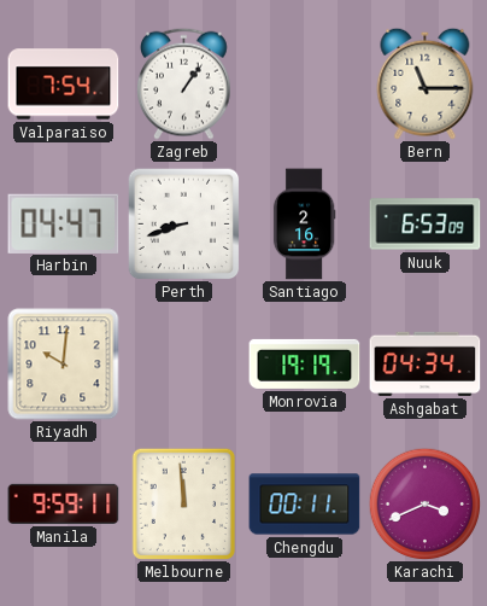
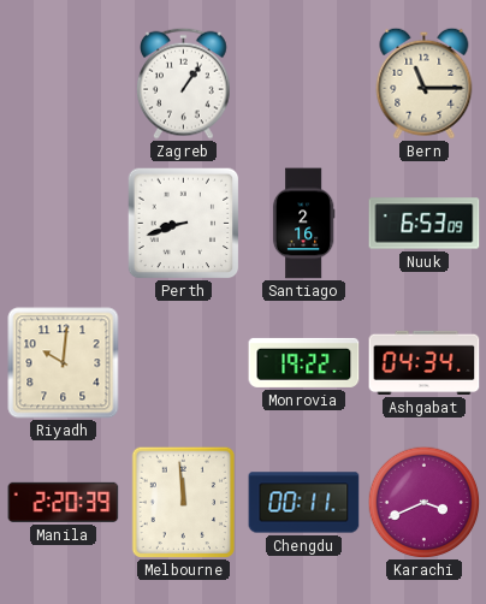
Valparaiso: 7:54 -> none
Harbin: 04:47 -> none
Monrovia: 19:19 -> 19:22
Manila: 9:59 -> 2:20
